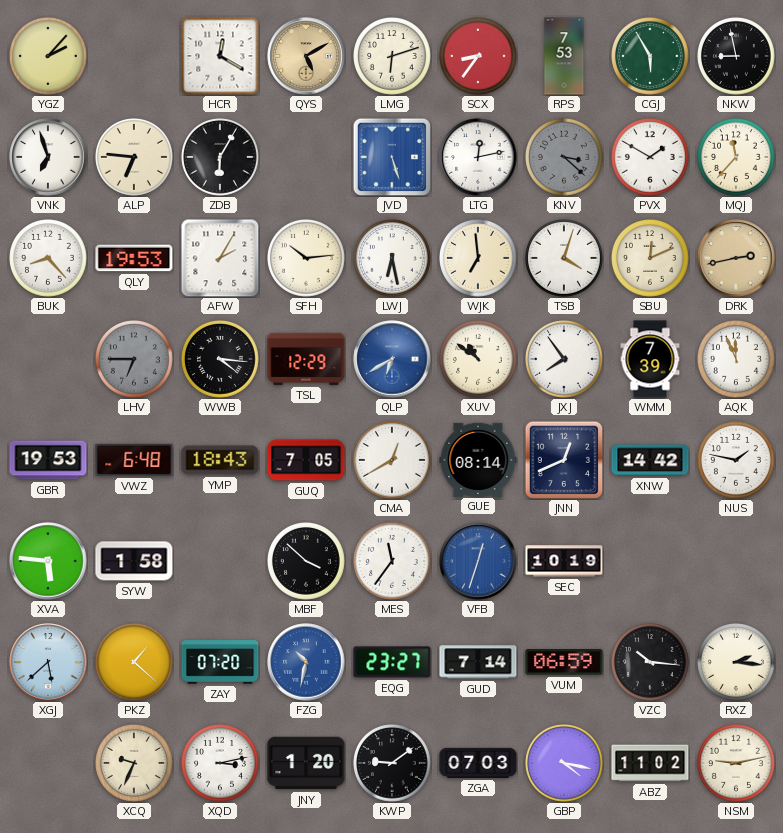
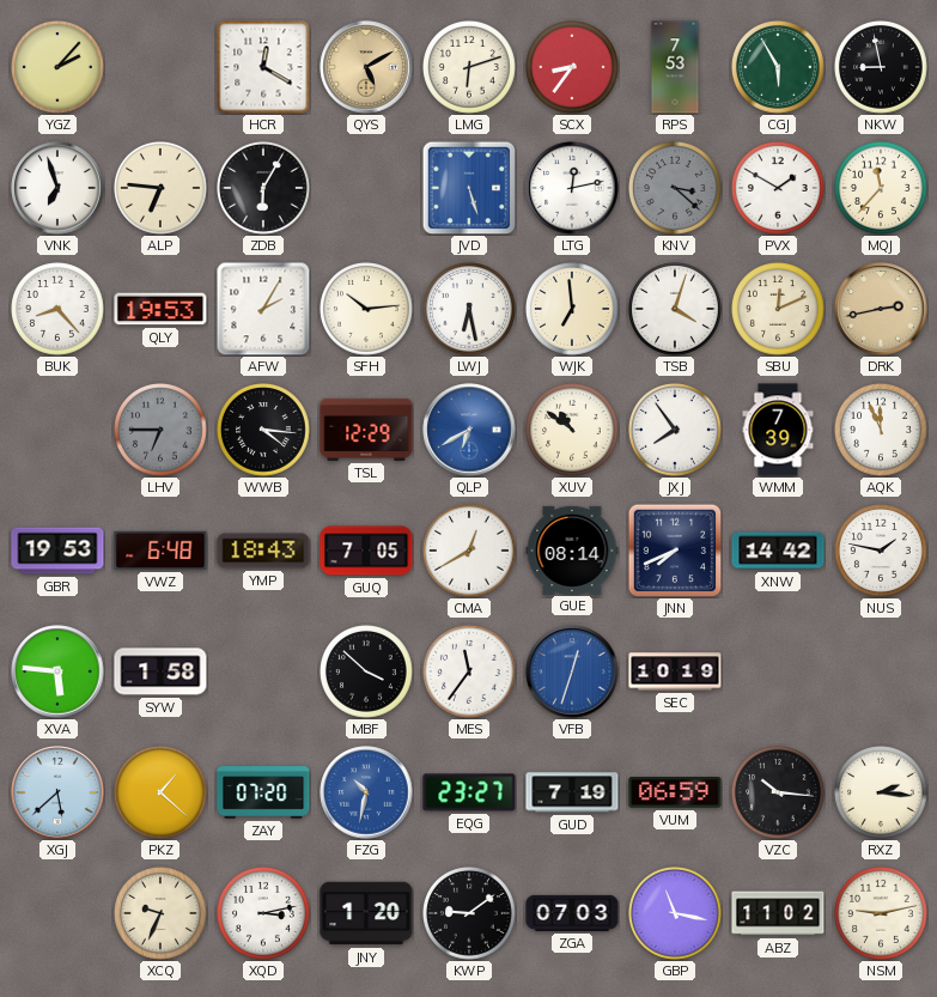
JNN: 12:41 -> 7:41
GUD: 7:14 -> 7:19
GBP: 4:17 -> 11:17
